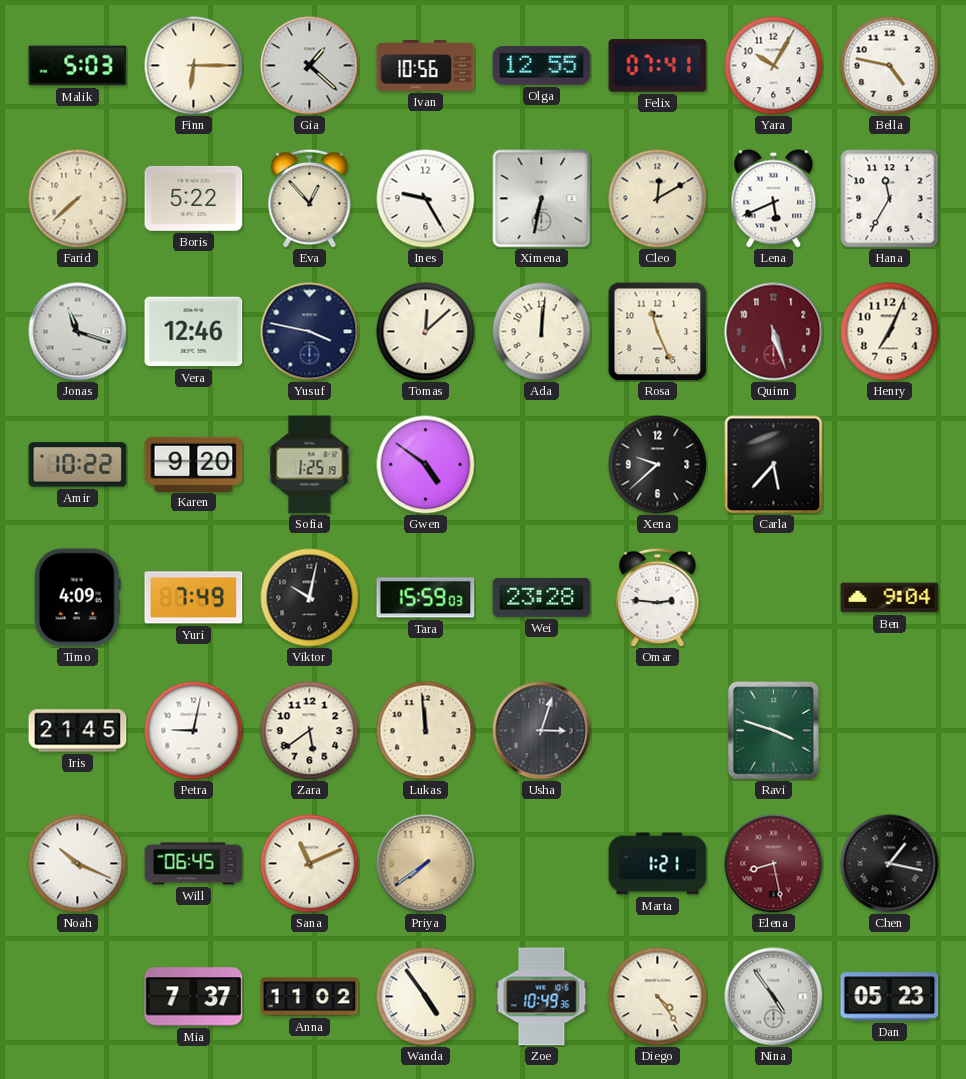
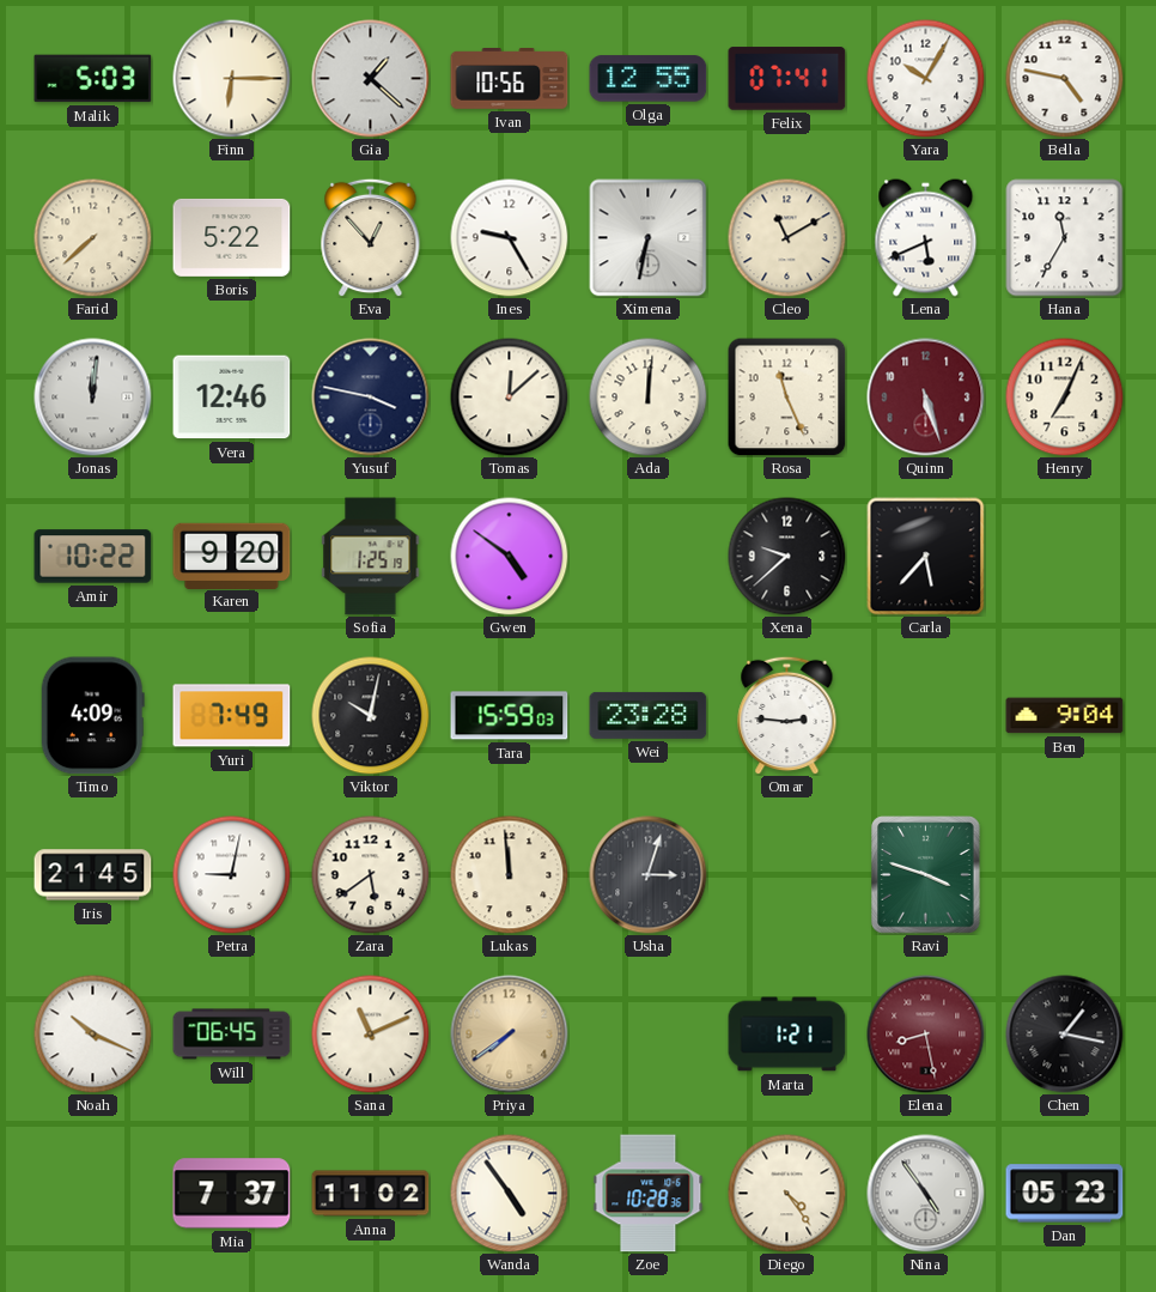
Cleo: 12:10 -> 11:10
Jonas: 11:18 -> 12:01
Zoe: 10:49 -> 10:28
